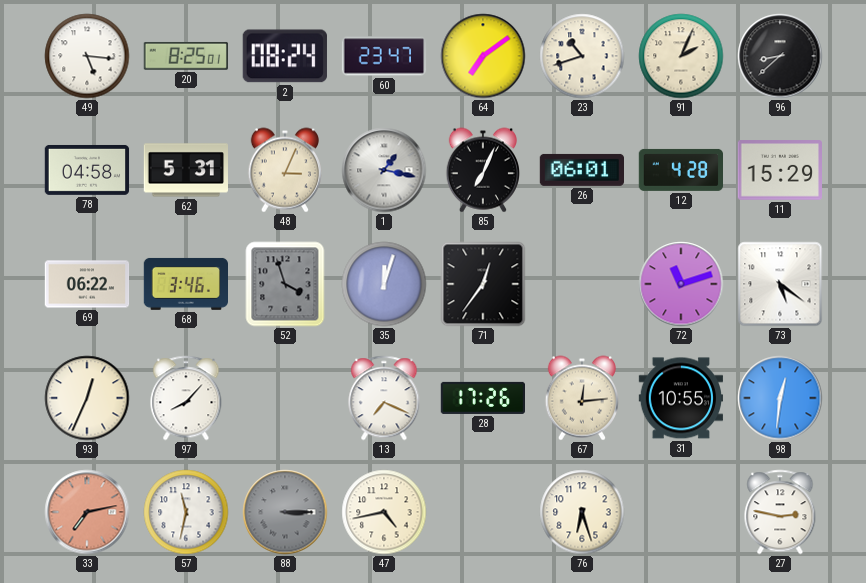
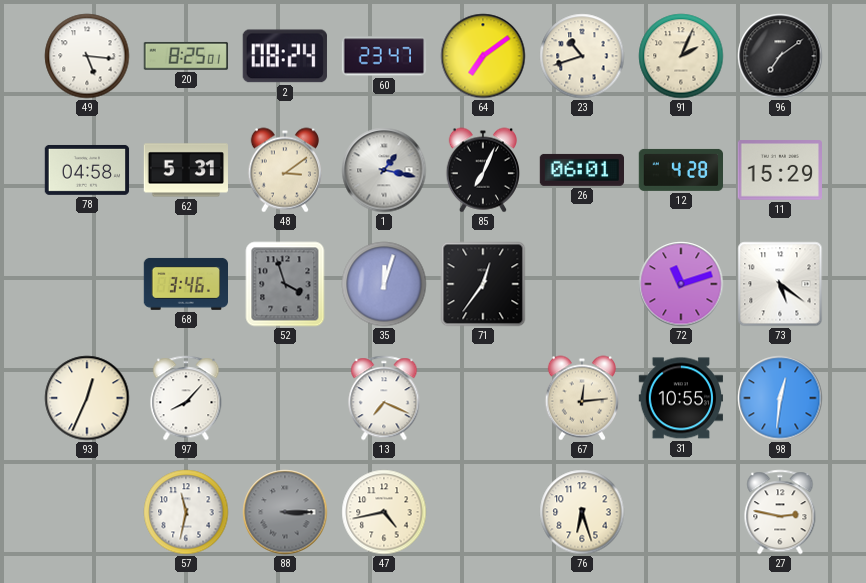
96: 8:38 -> 7:09
48: 3:04 -> 3:09
69: 06:22 -> none
28: 17:26 -> none
33: 7:13 -> none
